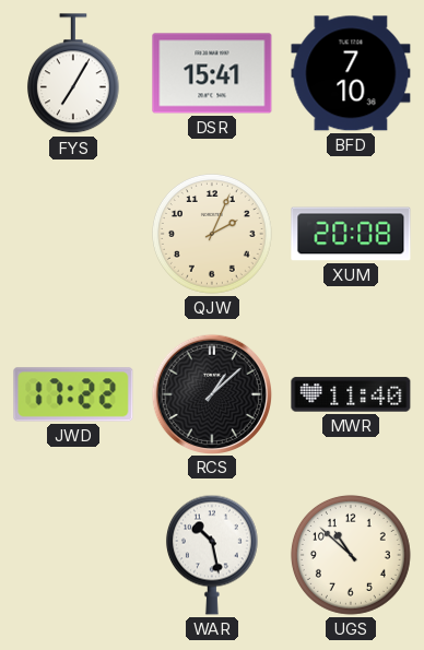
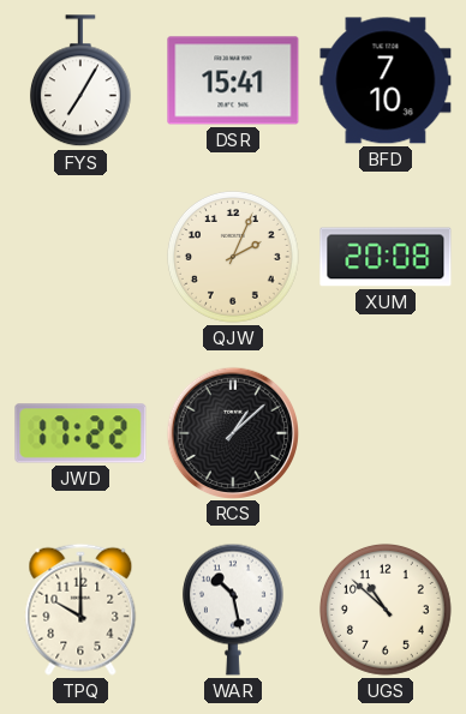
MWR: 11:40 -> none
TPQ: none -> 10:00
